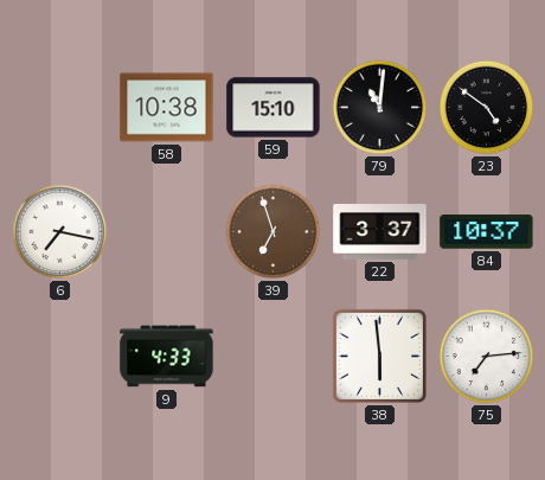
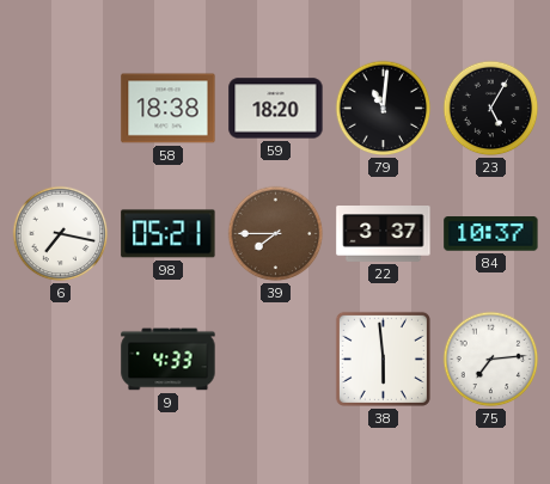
58: 10:38 -> 18:38
59: 15:10 -> 18:20
23: 4:51 -> 5:05
98: none -> 05:21
39: 6:57 -> 7:45
